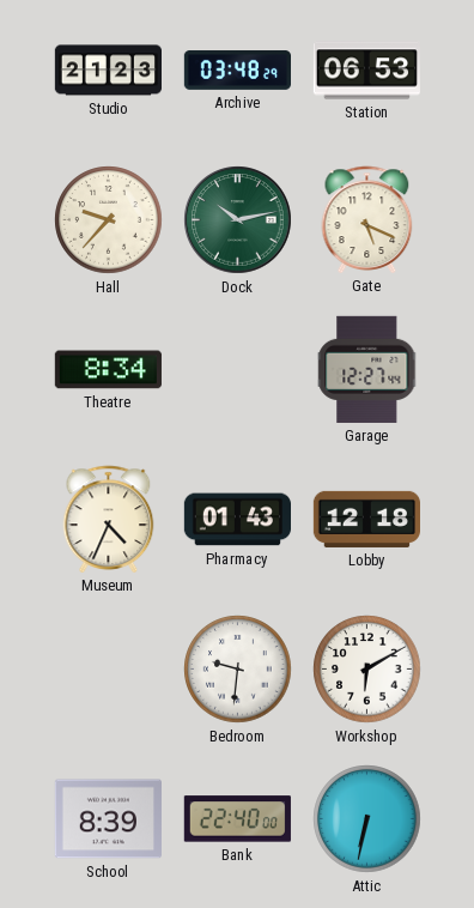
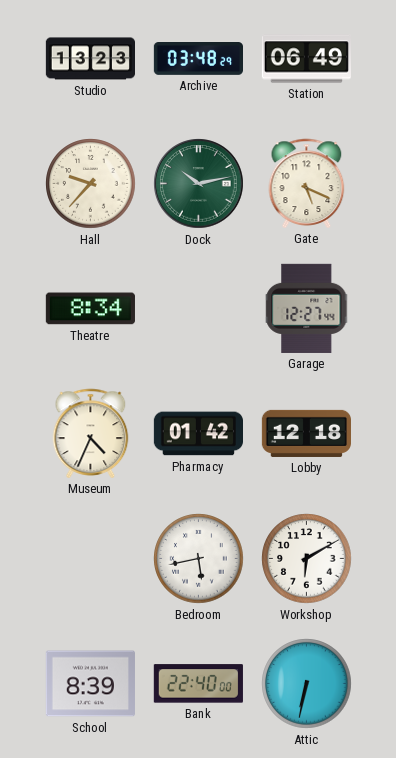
Studio: 21:23 -> 13:23
Station: 06:53 -> 06:49
Pharmacy: 01:43 -> 01:42
Bedroom: 9:31 -> 5:43
